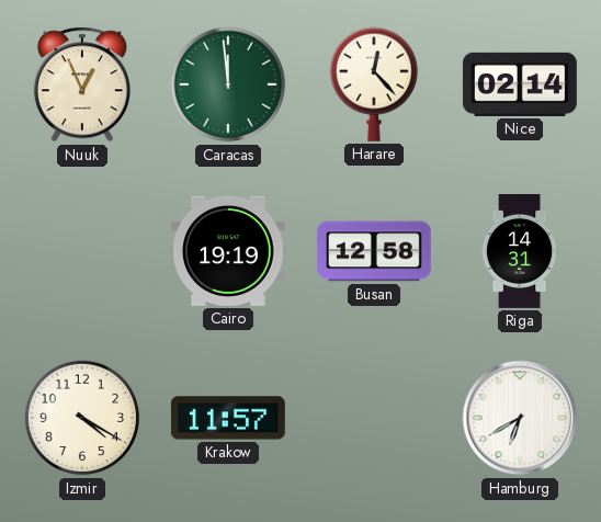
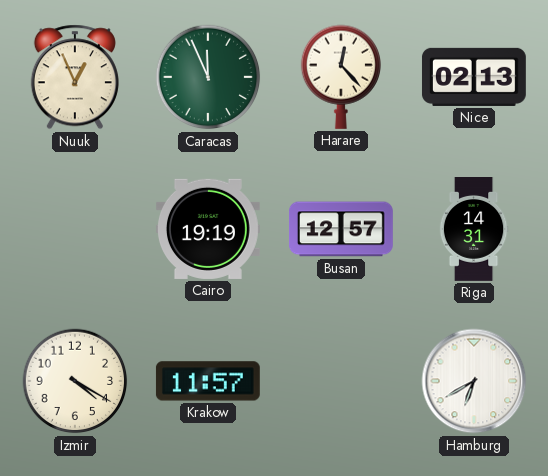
Caracas: 11:59 -> 11:56
Nice: 02:14 -> 02:13
Busan: 12:58 -> 12:57
